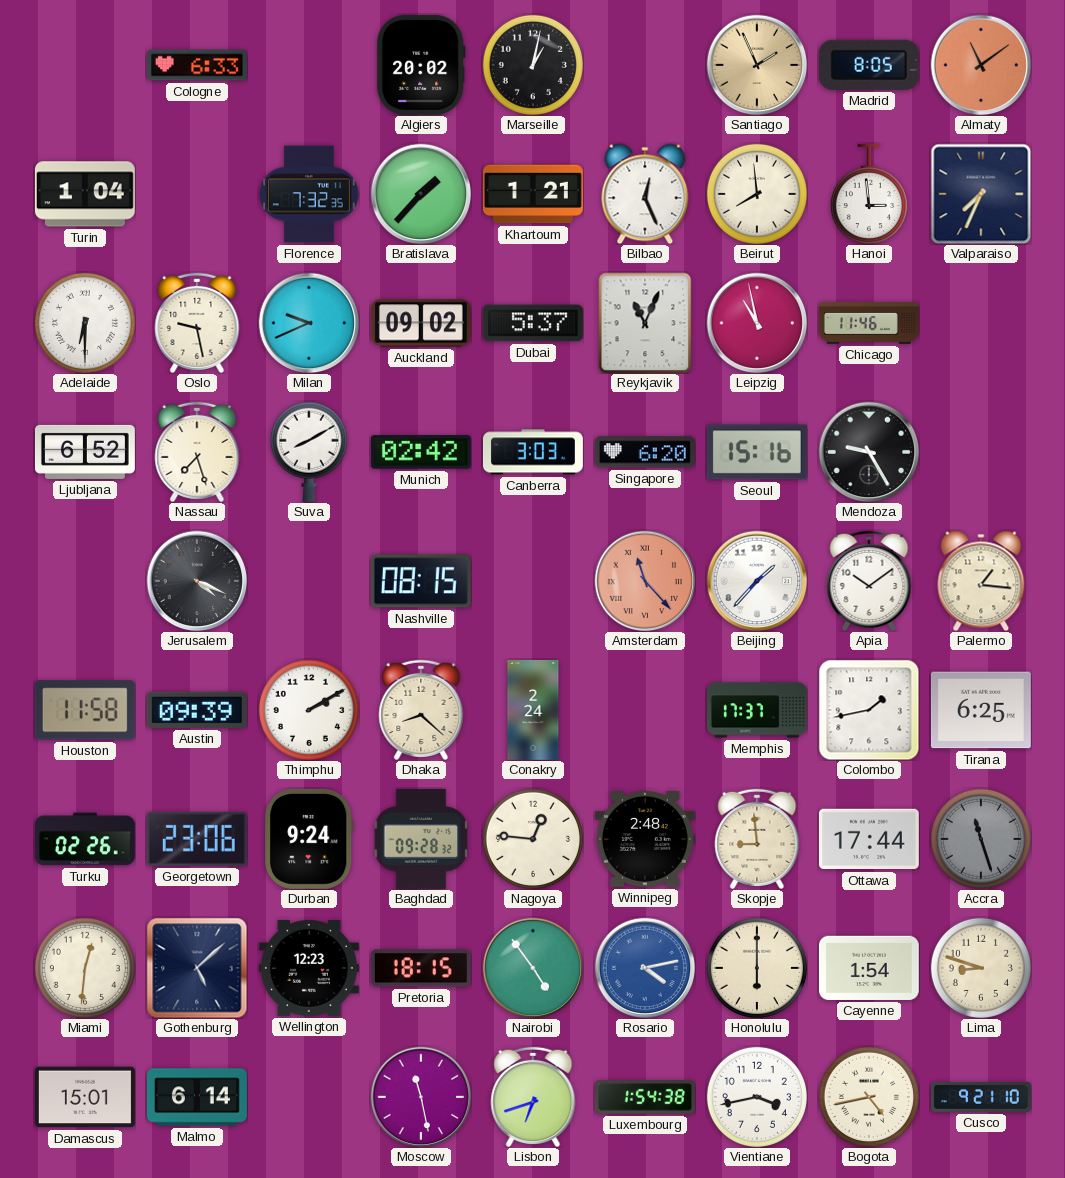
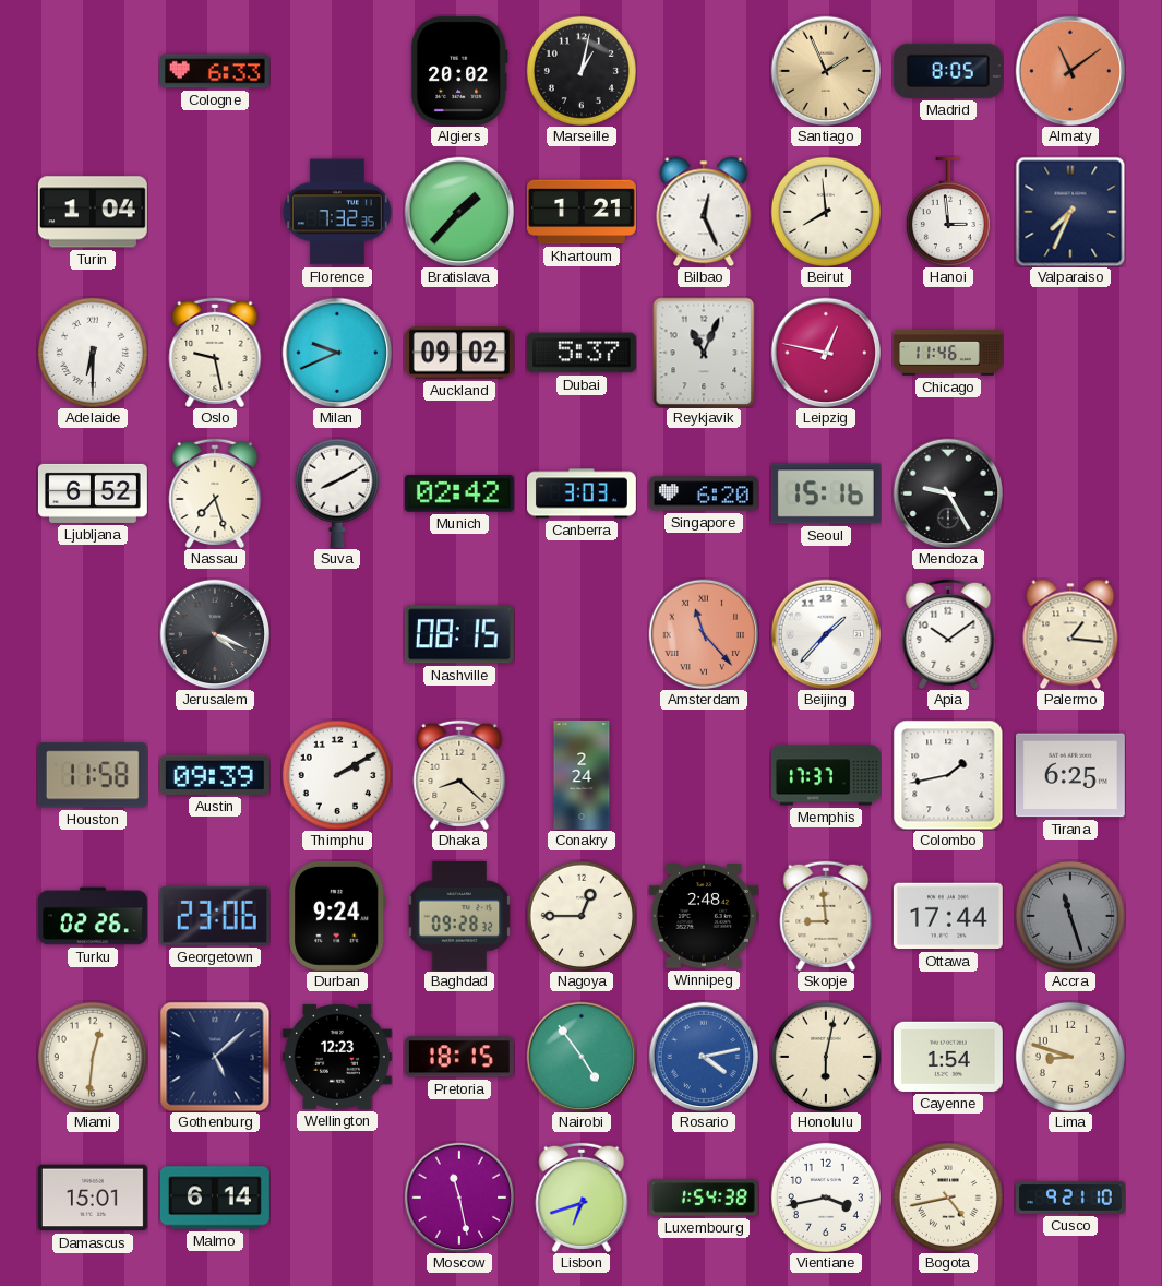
Leipzig: 10:58 -> 12:47
Nagoya: 12:46 -> 12:45
Honolulu: 6:00 -> 6:02
